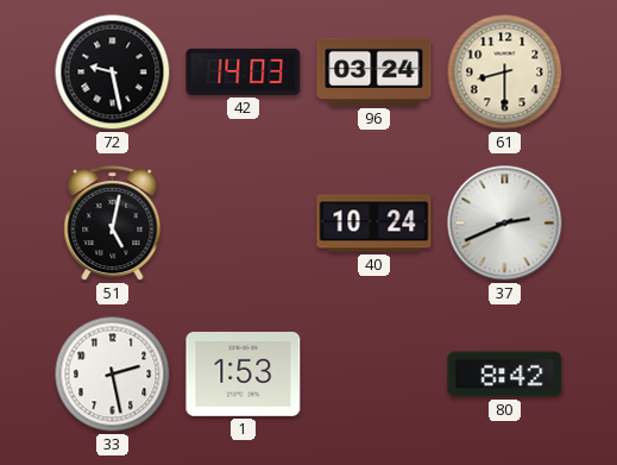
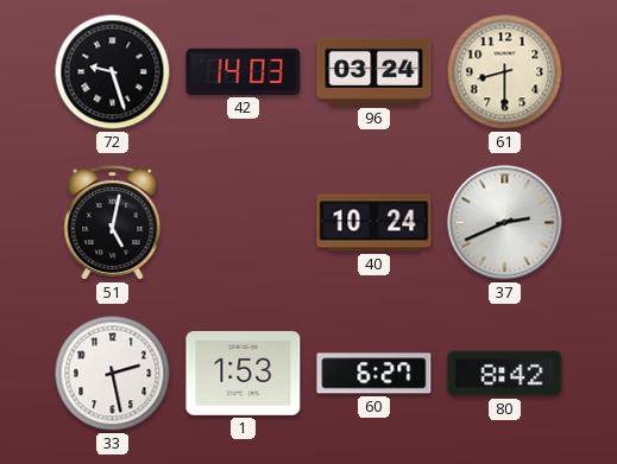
72: 9:28 -> 9:27
60: none -> 6:27
